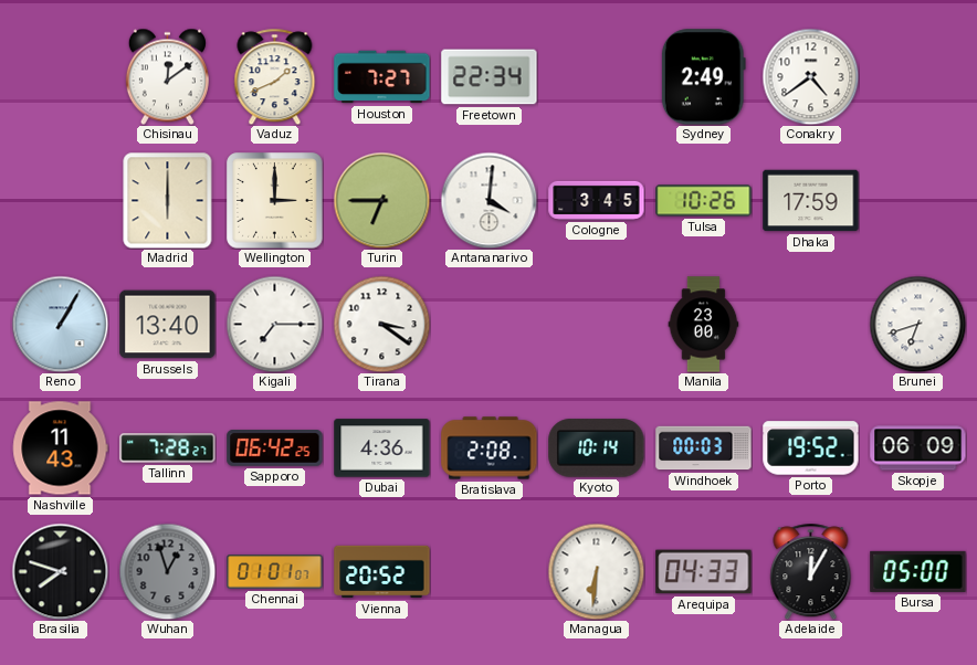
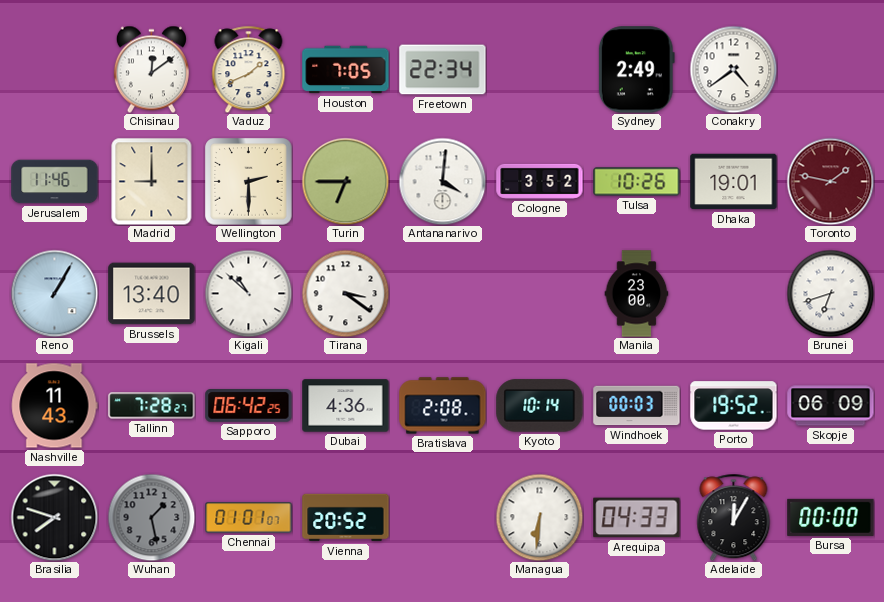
Houston: 7:27 -> 7:05
Jerusalem: none -> 11:46
Madrid: 6:00 -> 9:00
Wellington: 3:00 -> 2:30
Cologne: 3:45 -> 3:52
Dhaka: 17:59 -> 19:01
Toronto: none -> 1:47
Kigali: 7:15 -> 10:52
Wuhan: 12:57 -> 1:28
Bursa: 05:00 -> 00:00
